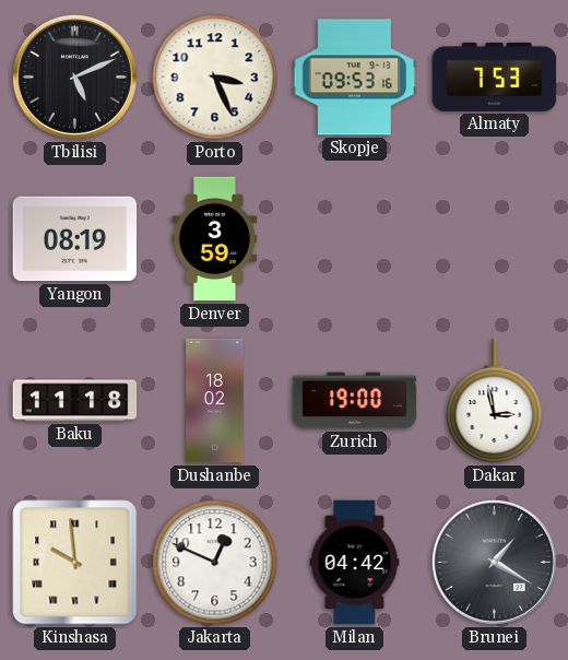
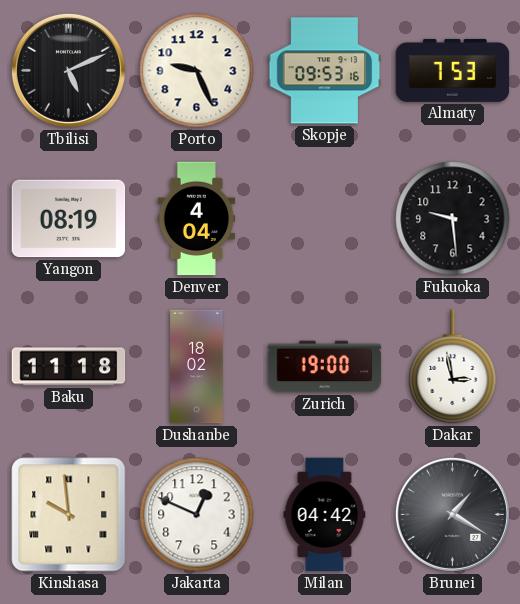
Porto: 3:26 -> 9:26
Denver: 3:59 -> 4:04
Fukuoka: none -> 9:29
